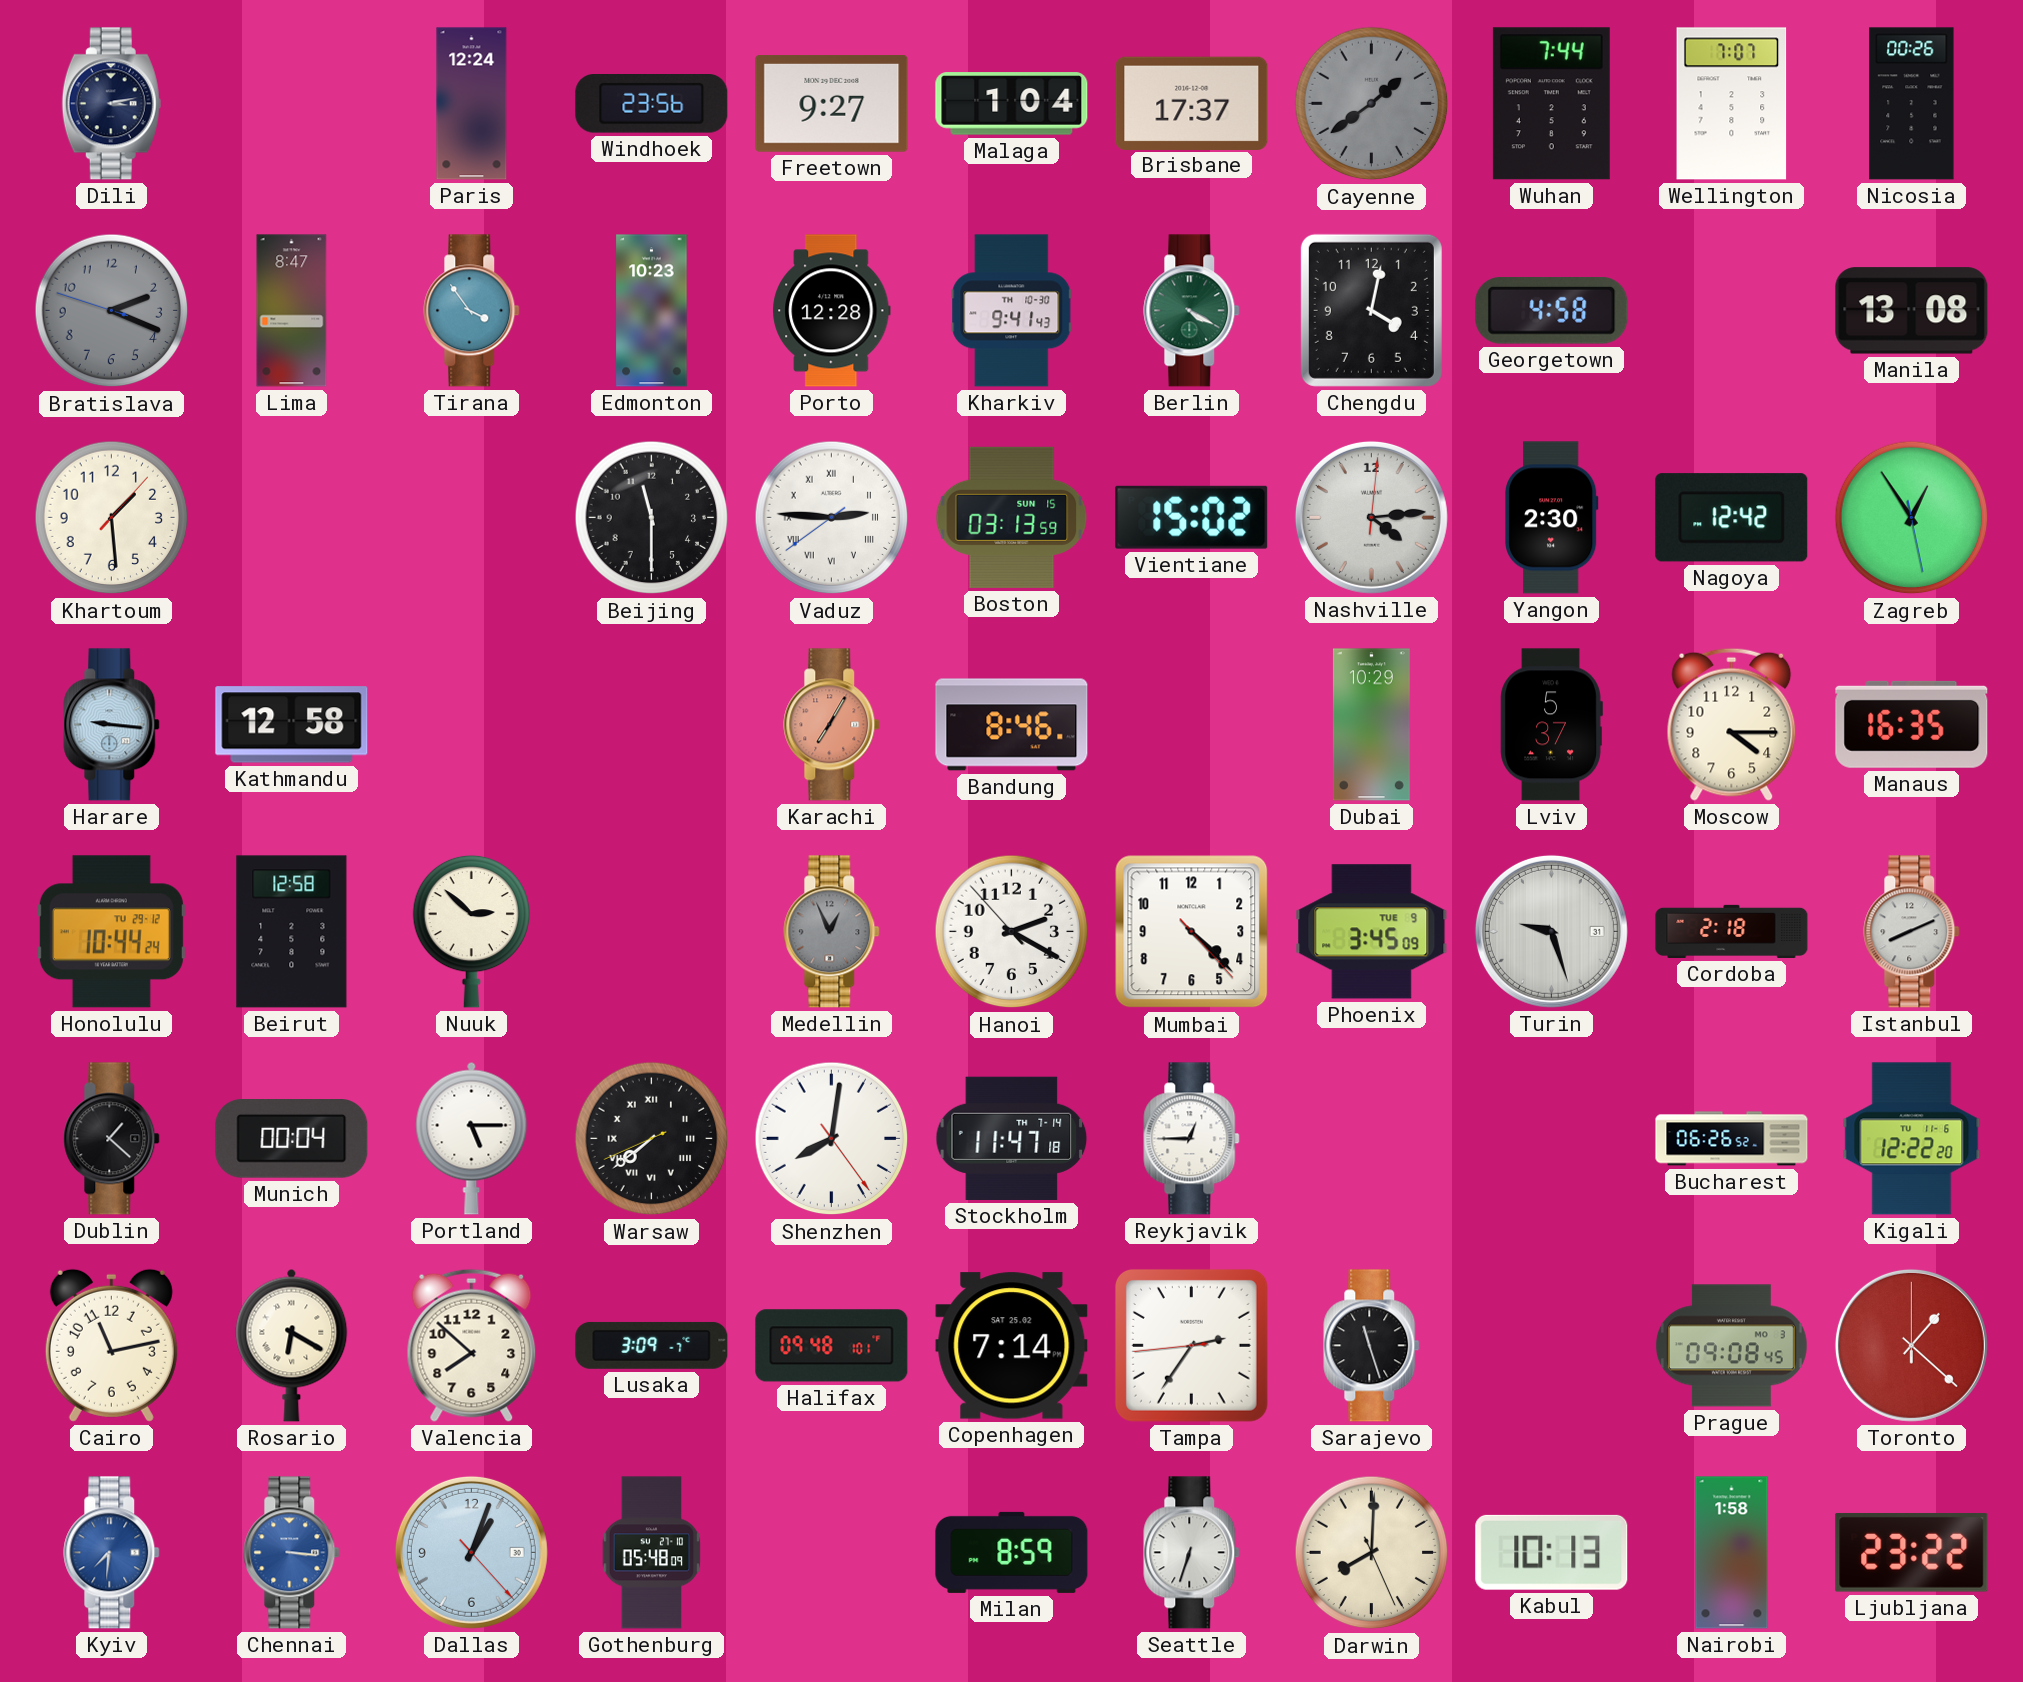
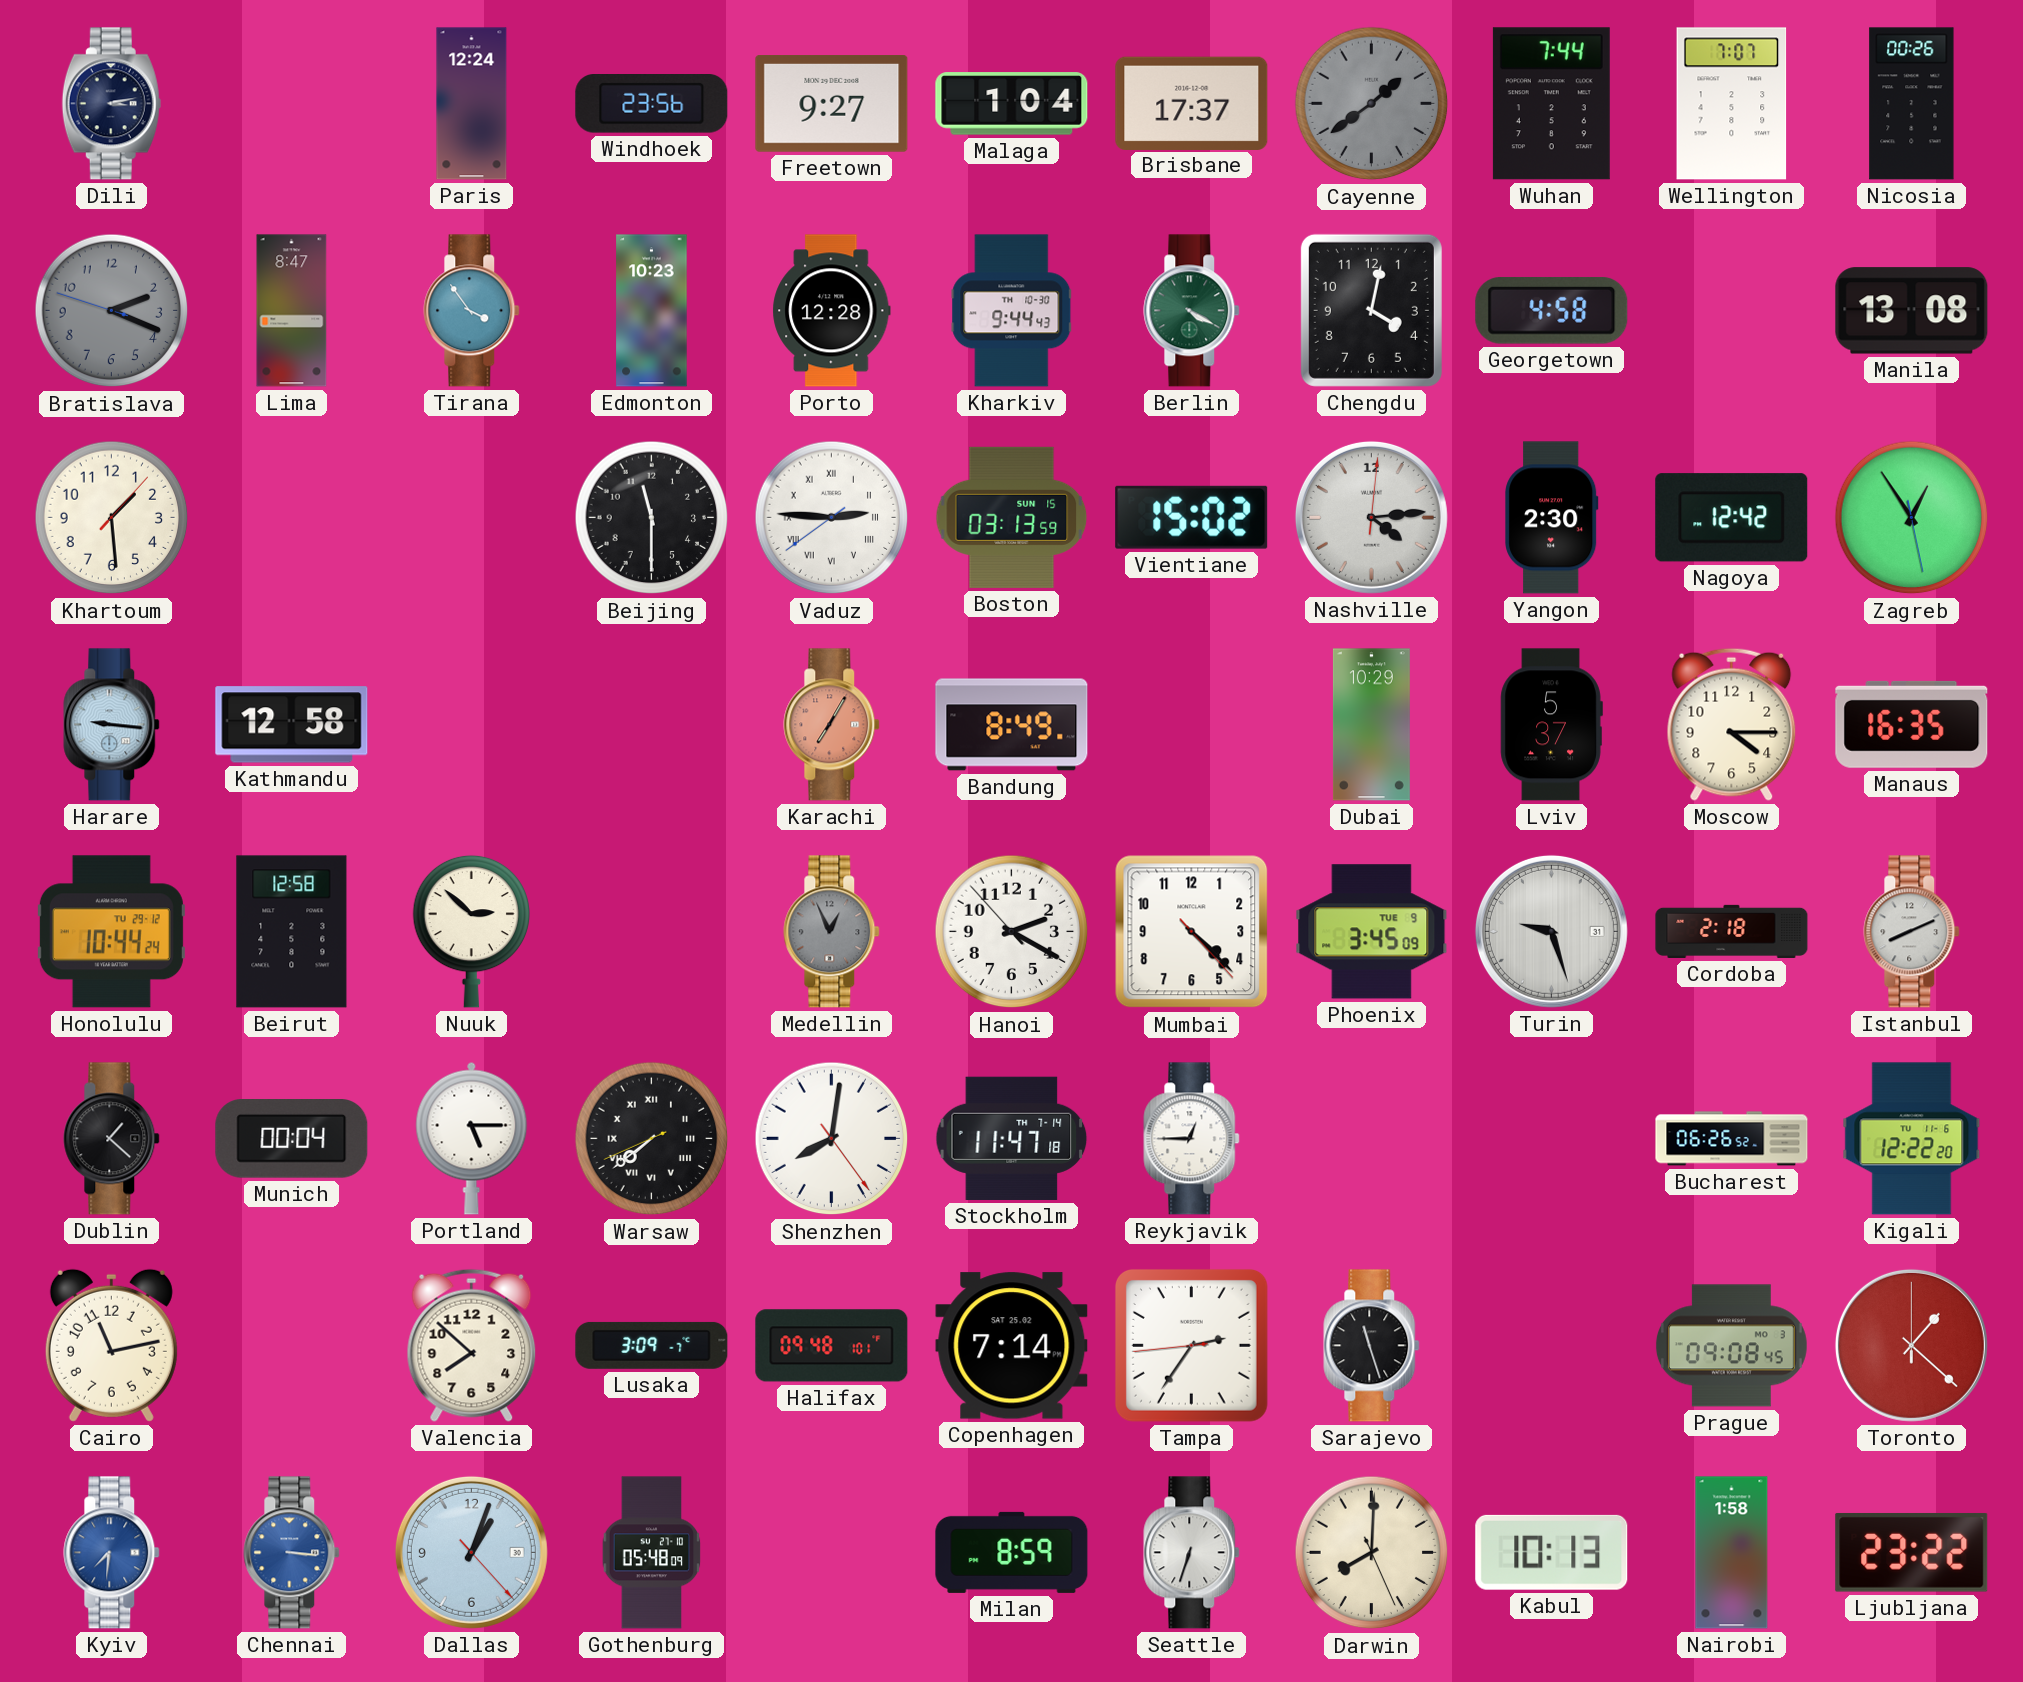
Kharkiv: 9:41 -> 9:44
Bandung: 8:46 -> 8:49
Rosario: 6:20 -> none
